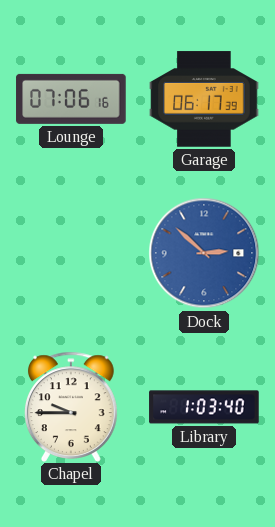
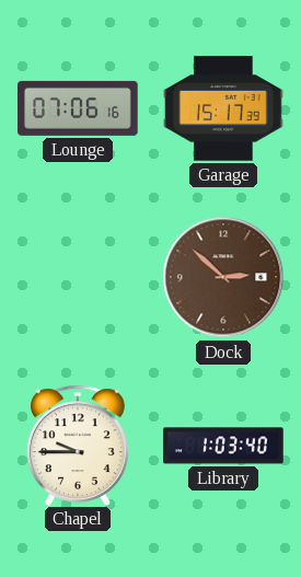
Garage: 06:17 -> 15:17
Dock dial: blue -> brown
